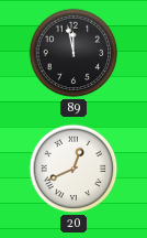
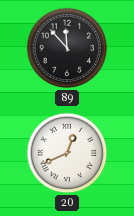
89: 11:58 -> 11:53
